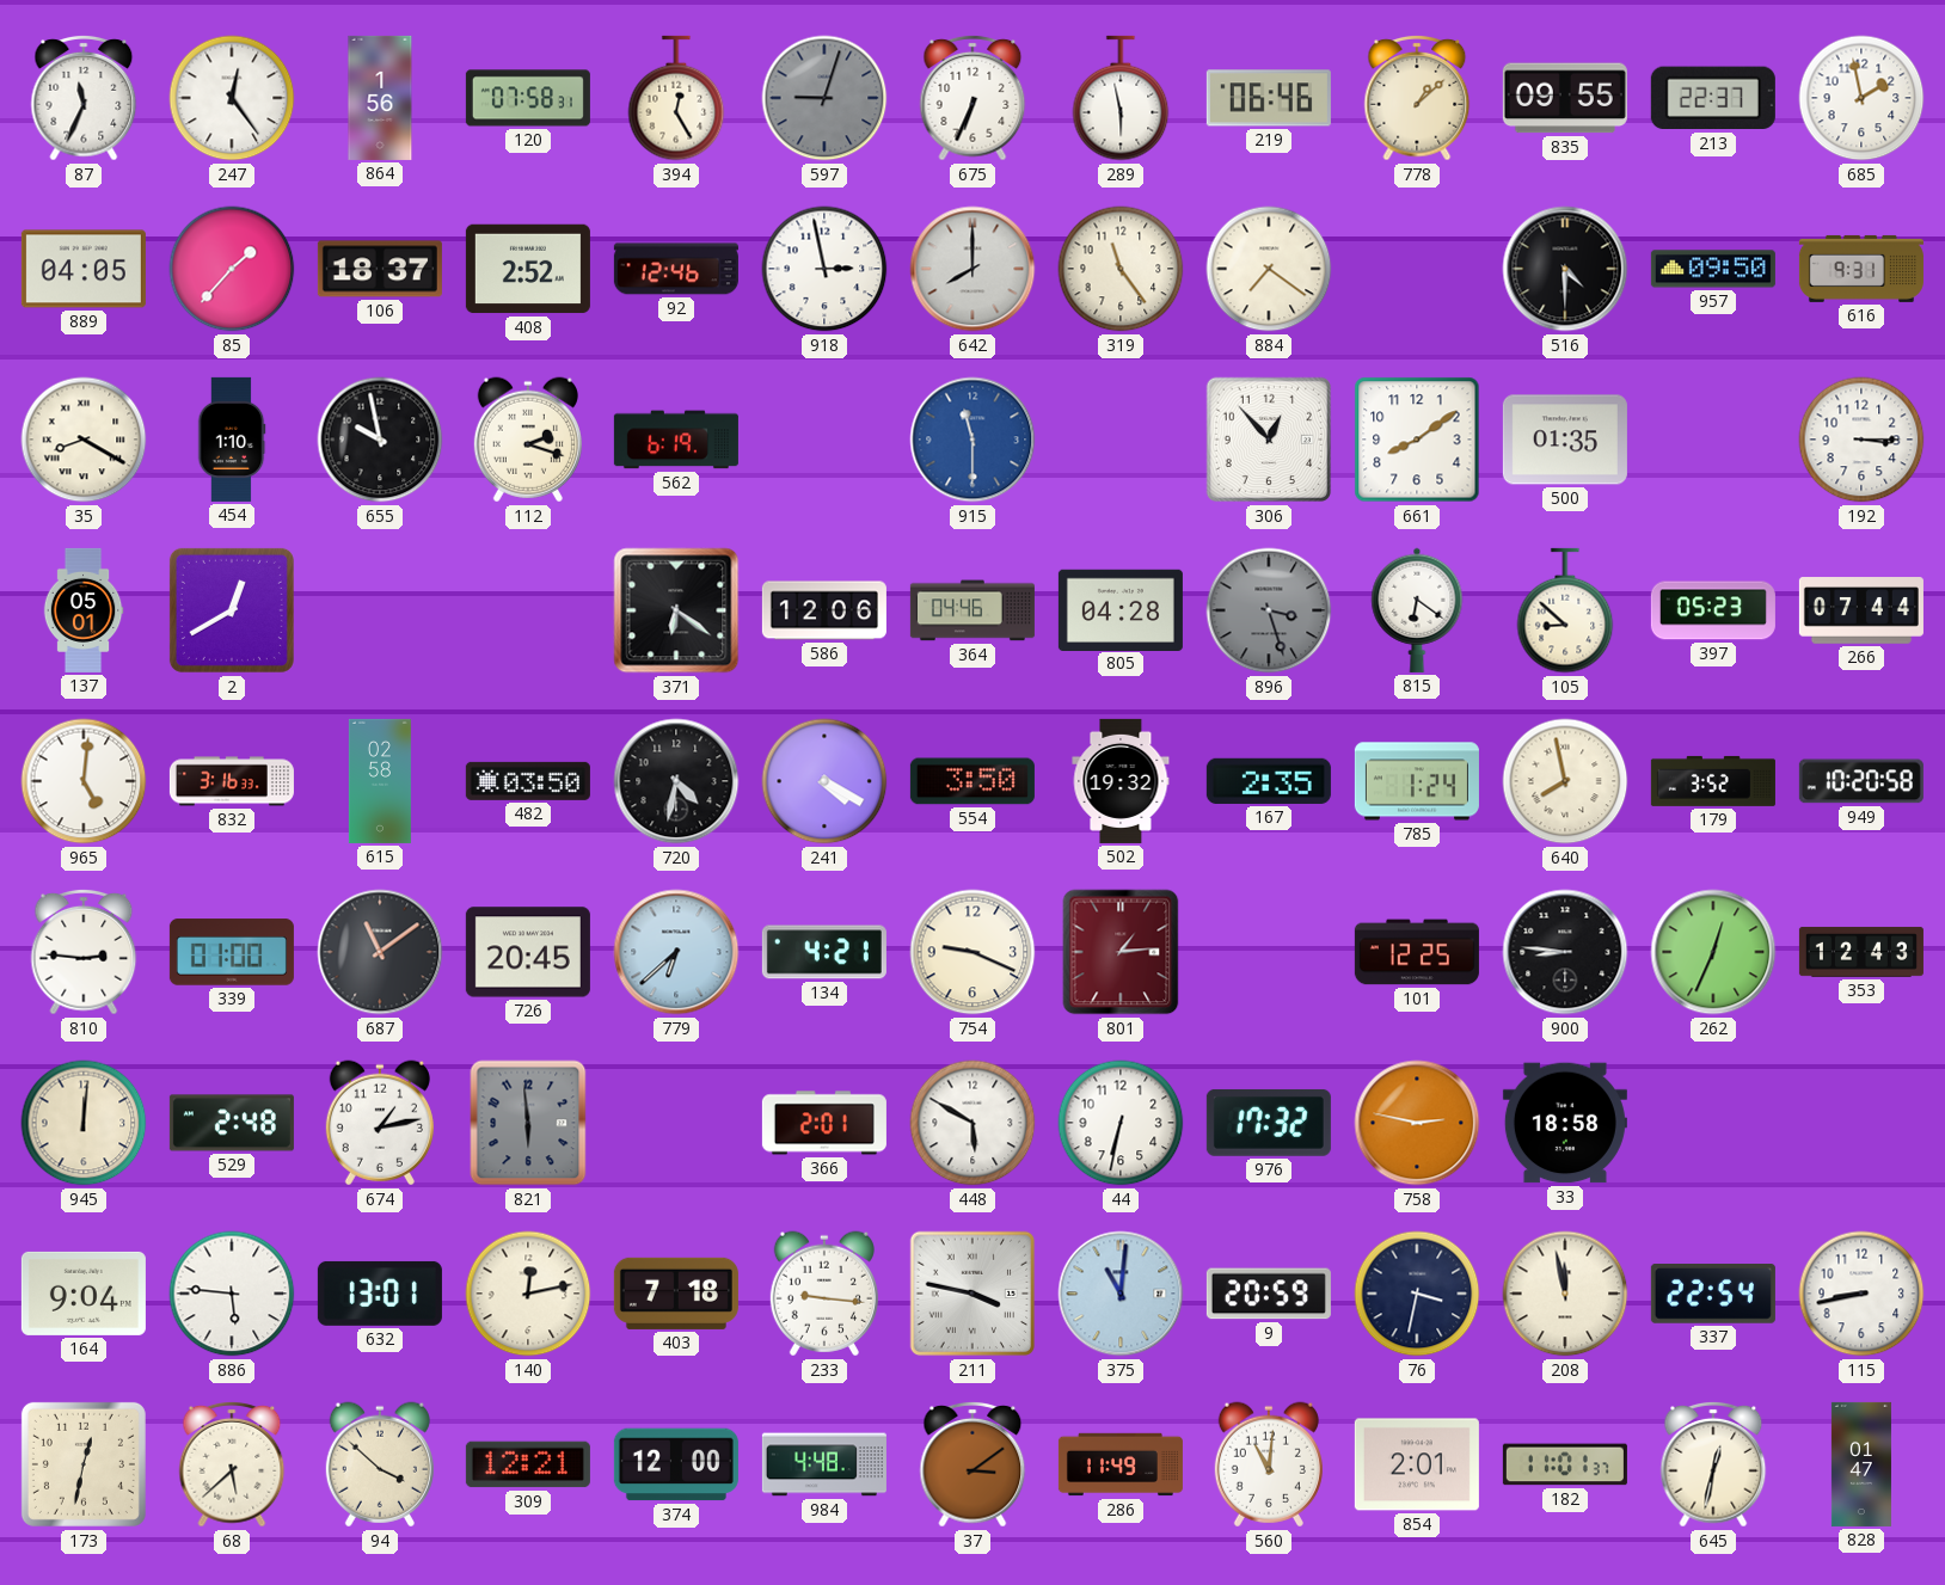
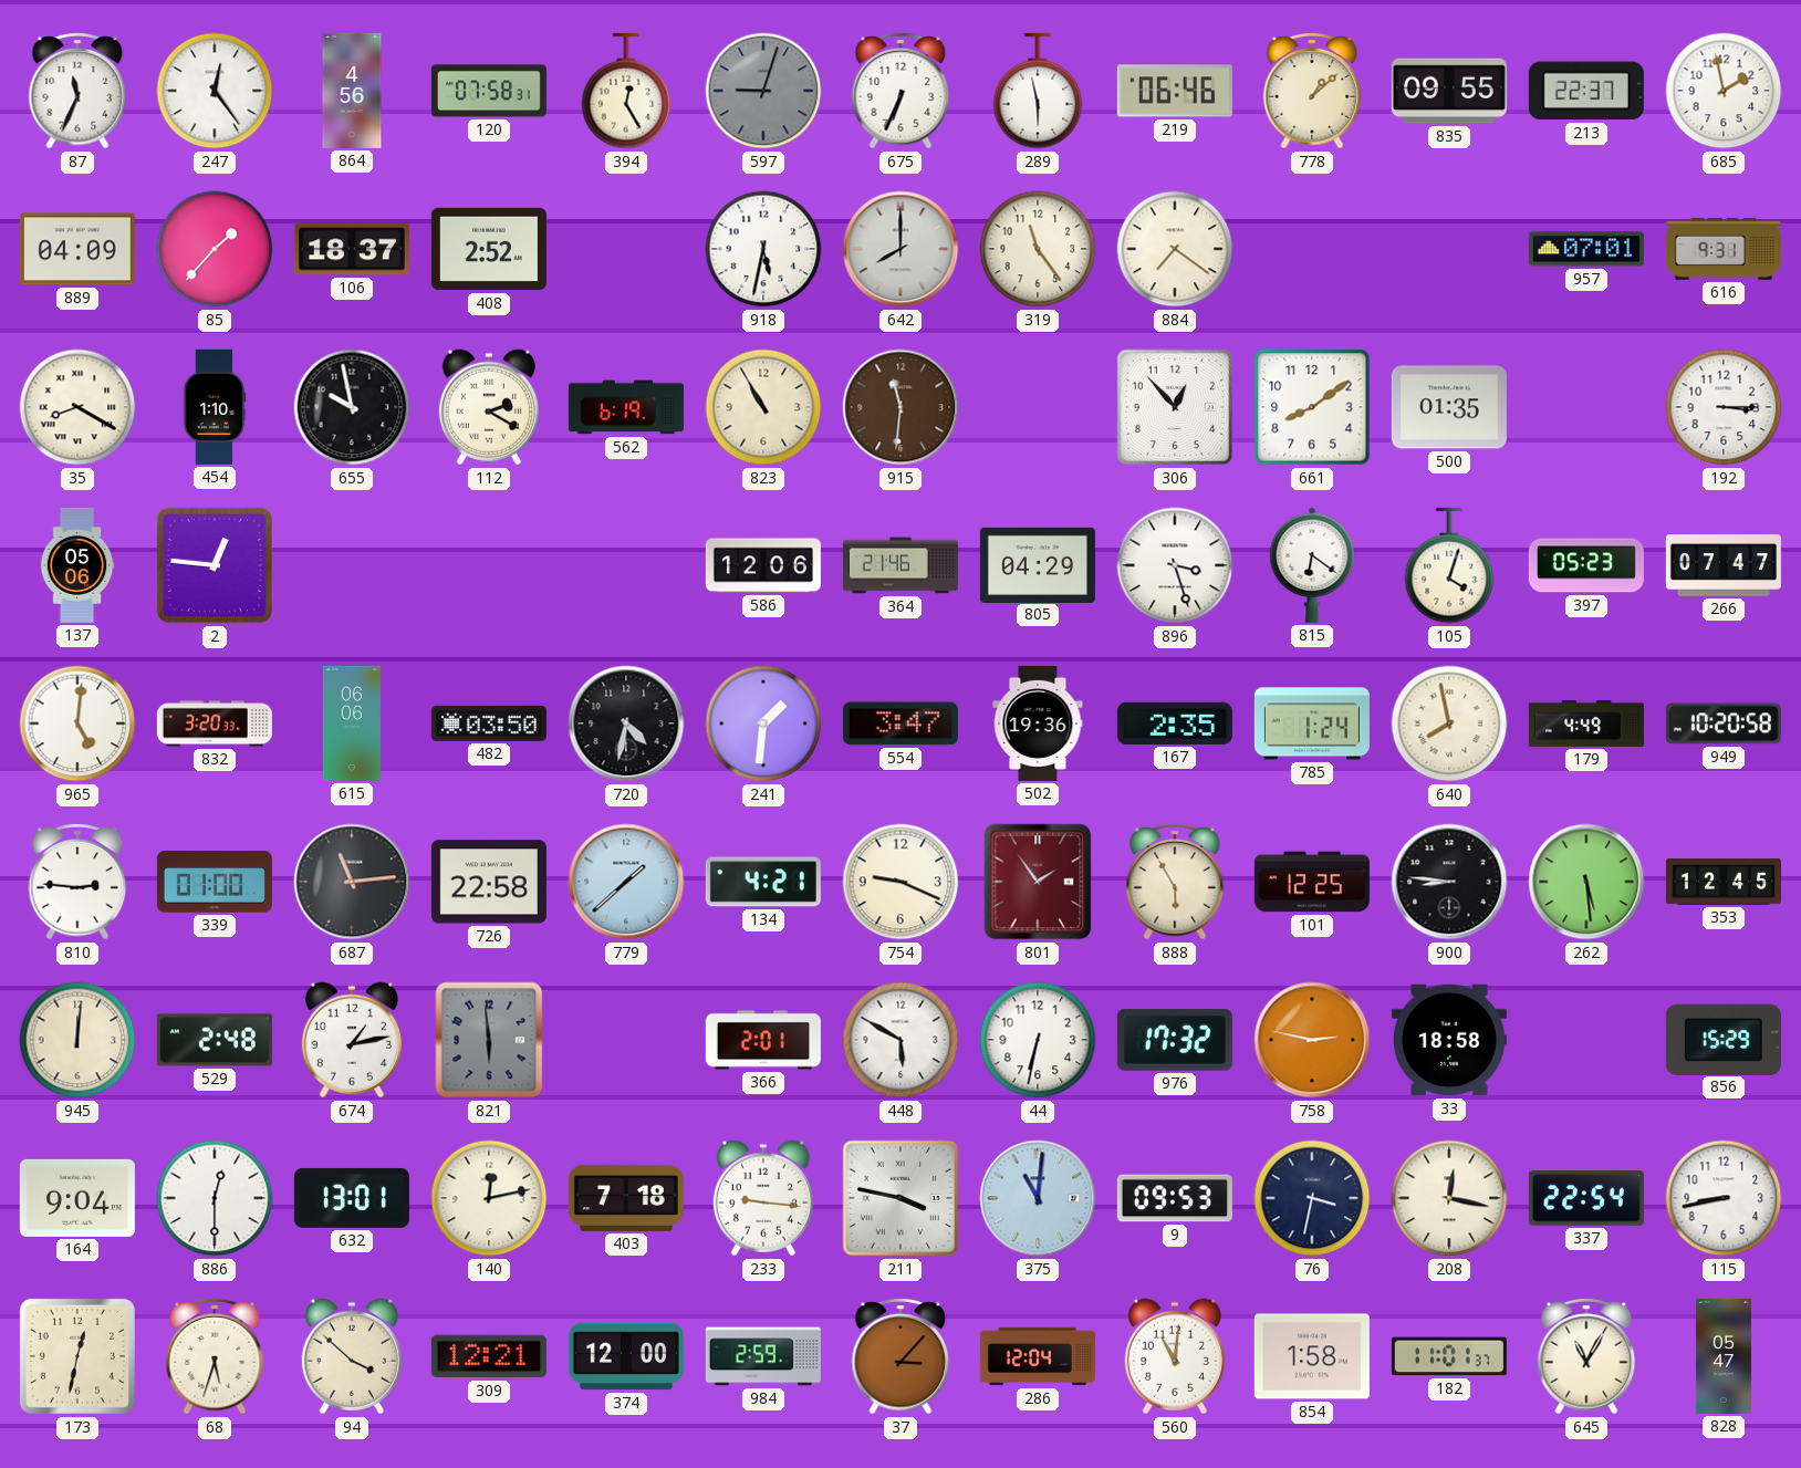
864: 1:56 -> 4:56
889: 04:05 -> 04:09
92: 12:46 -> none
918: 2:58 -> 5:32
516: 4:30 -> none
957: 09:50 -> 07:01
112: 2:18 -> 2:20
823: none -> 10:55
915: 11:30 -> 11:31
915 dial: blue -> brown
137: 05:01 -> 05:06
2: 12:40 -> 12:46
371: 6:21 -> none
364: 04:46 -> 21:46
805: 04:28 -> 04:29
896 dial: grey -> white
105: 8:52 -> 4:03
266: 07:44 -> 07:47
832: 3:16 -> 3:20
615: 02:58 -> 06:06
241: 4:20 -> 1:31
554: 3:50 -> 3:47
502: 19:32 -> 19:36
179: 3:52 -> 4:49
687: 11:09 -> 11:14
726: 20:45 -> 22:58
779: 6:38 -> 1:38
801: 1:14 -> 1:54
888: none -> 5:55
262: 12:34 -> 5:29
353: 12:43 -> 12:45
856: none -> 15:29
886: 5:46 -> 12:30
9: 20:59 -> 09:53
208: 11:58 -> 12:17
68: 5:38 -> 5:33
984: 4:48 -> 2:59
37: 3:09 -> 3:07
286: 11:49 -> 12:04
854: 2:01 -> 1:58
645: 12:32 -> 11:05
828: 01:47 -> 05:47
